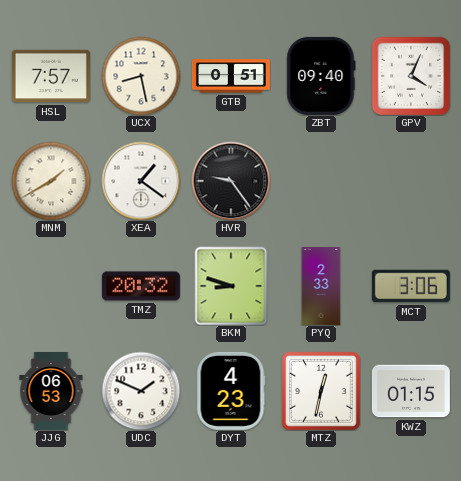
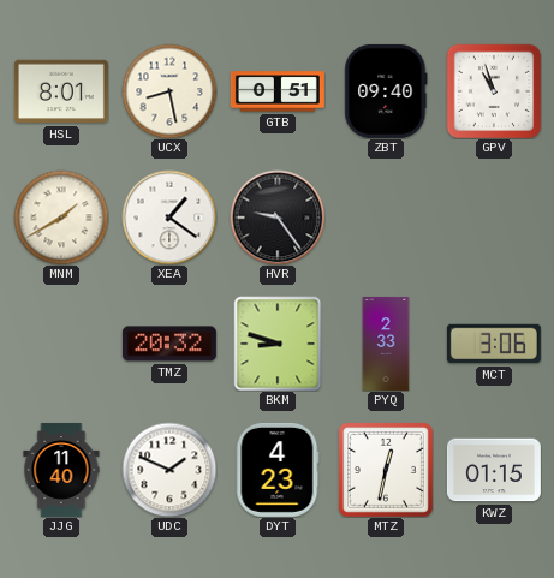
HSL: 7:57 -> 8:01
GPV: 4:04 -> 10:57
JJG: 06:53 -> 11:40
